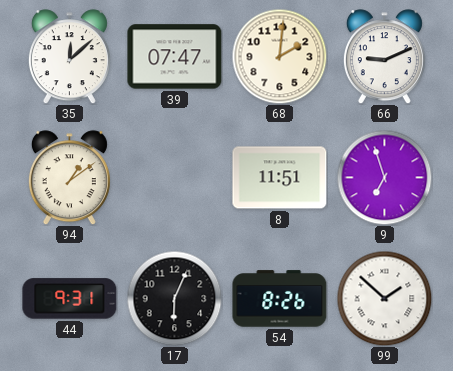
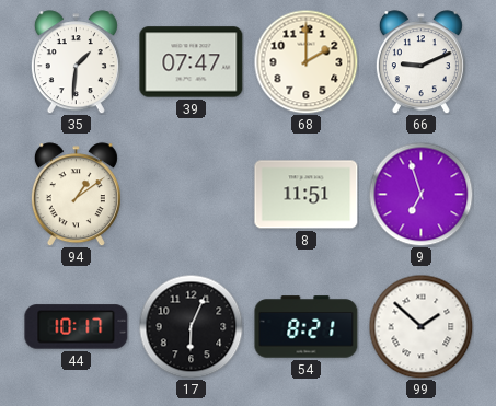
35: 12:08 -> 1:31
68: 2:01 -> 2:00
44: 9:31 -> 10:17
54: 8:26 -> 8:21
